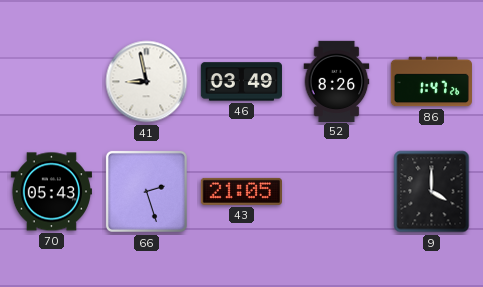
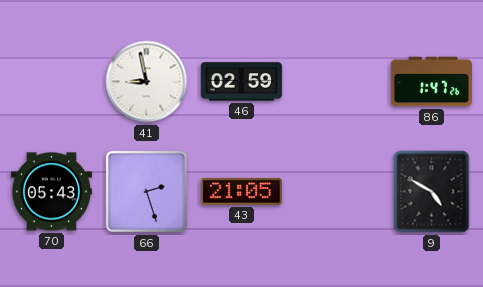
46: 03:49 -> 02:59
52: 8:26 -> none
9: 4:00 -> 4:50
